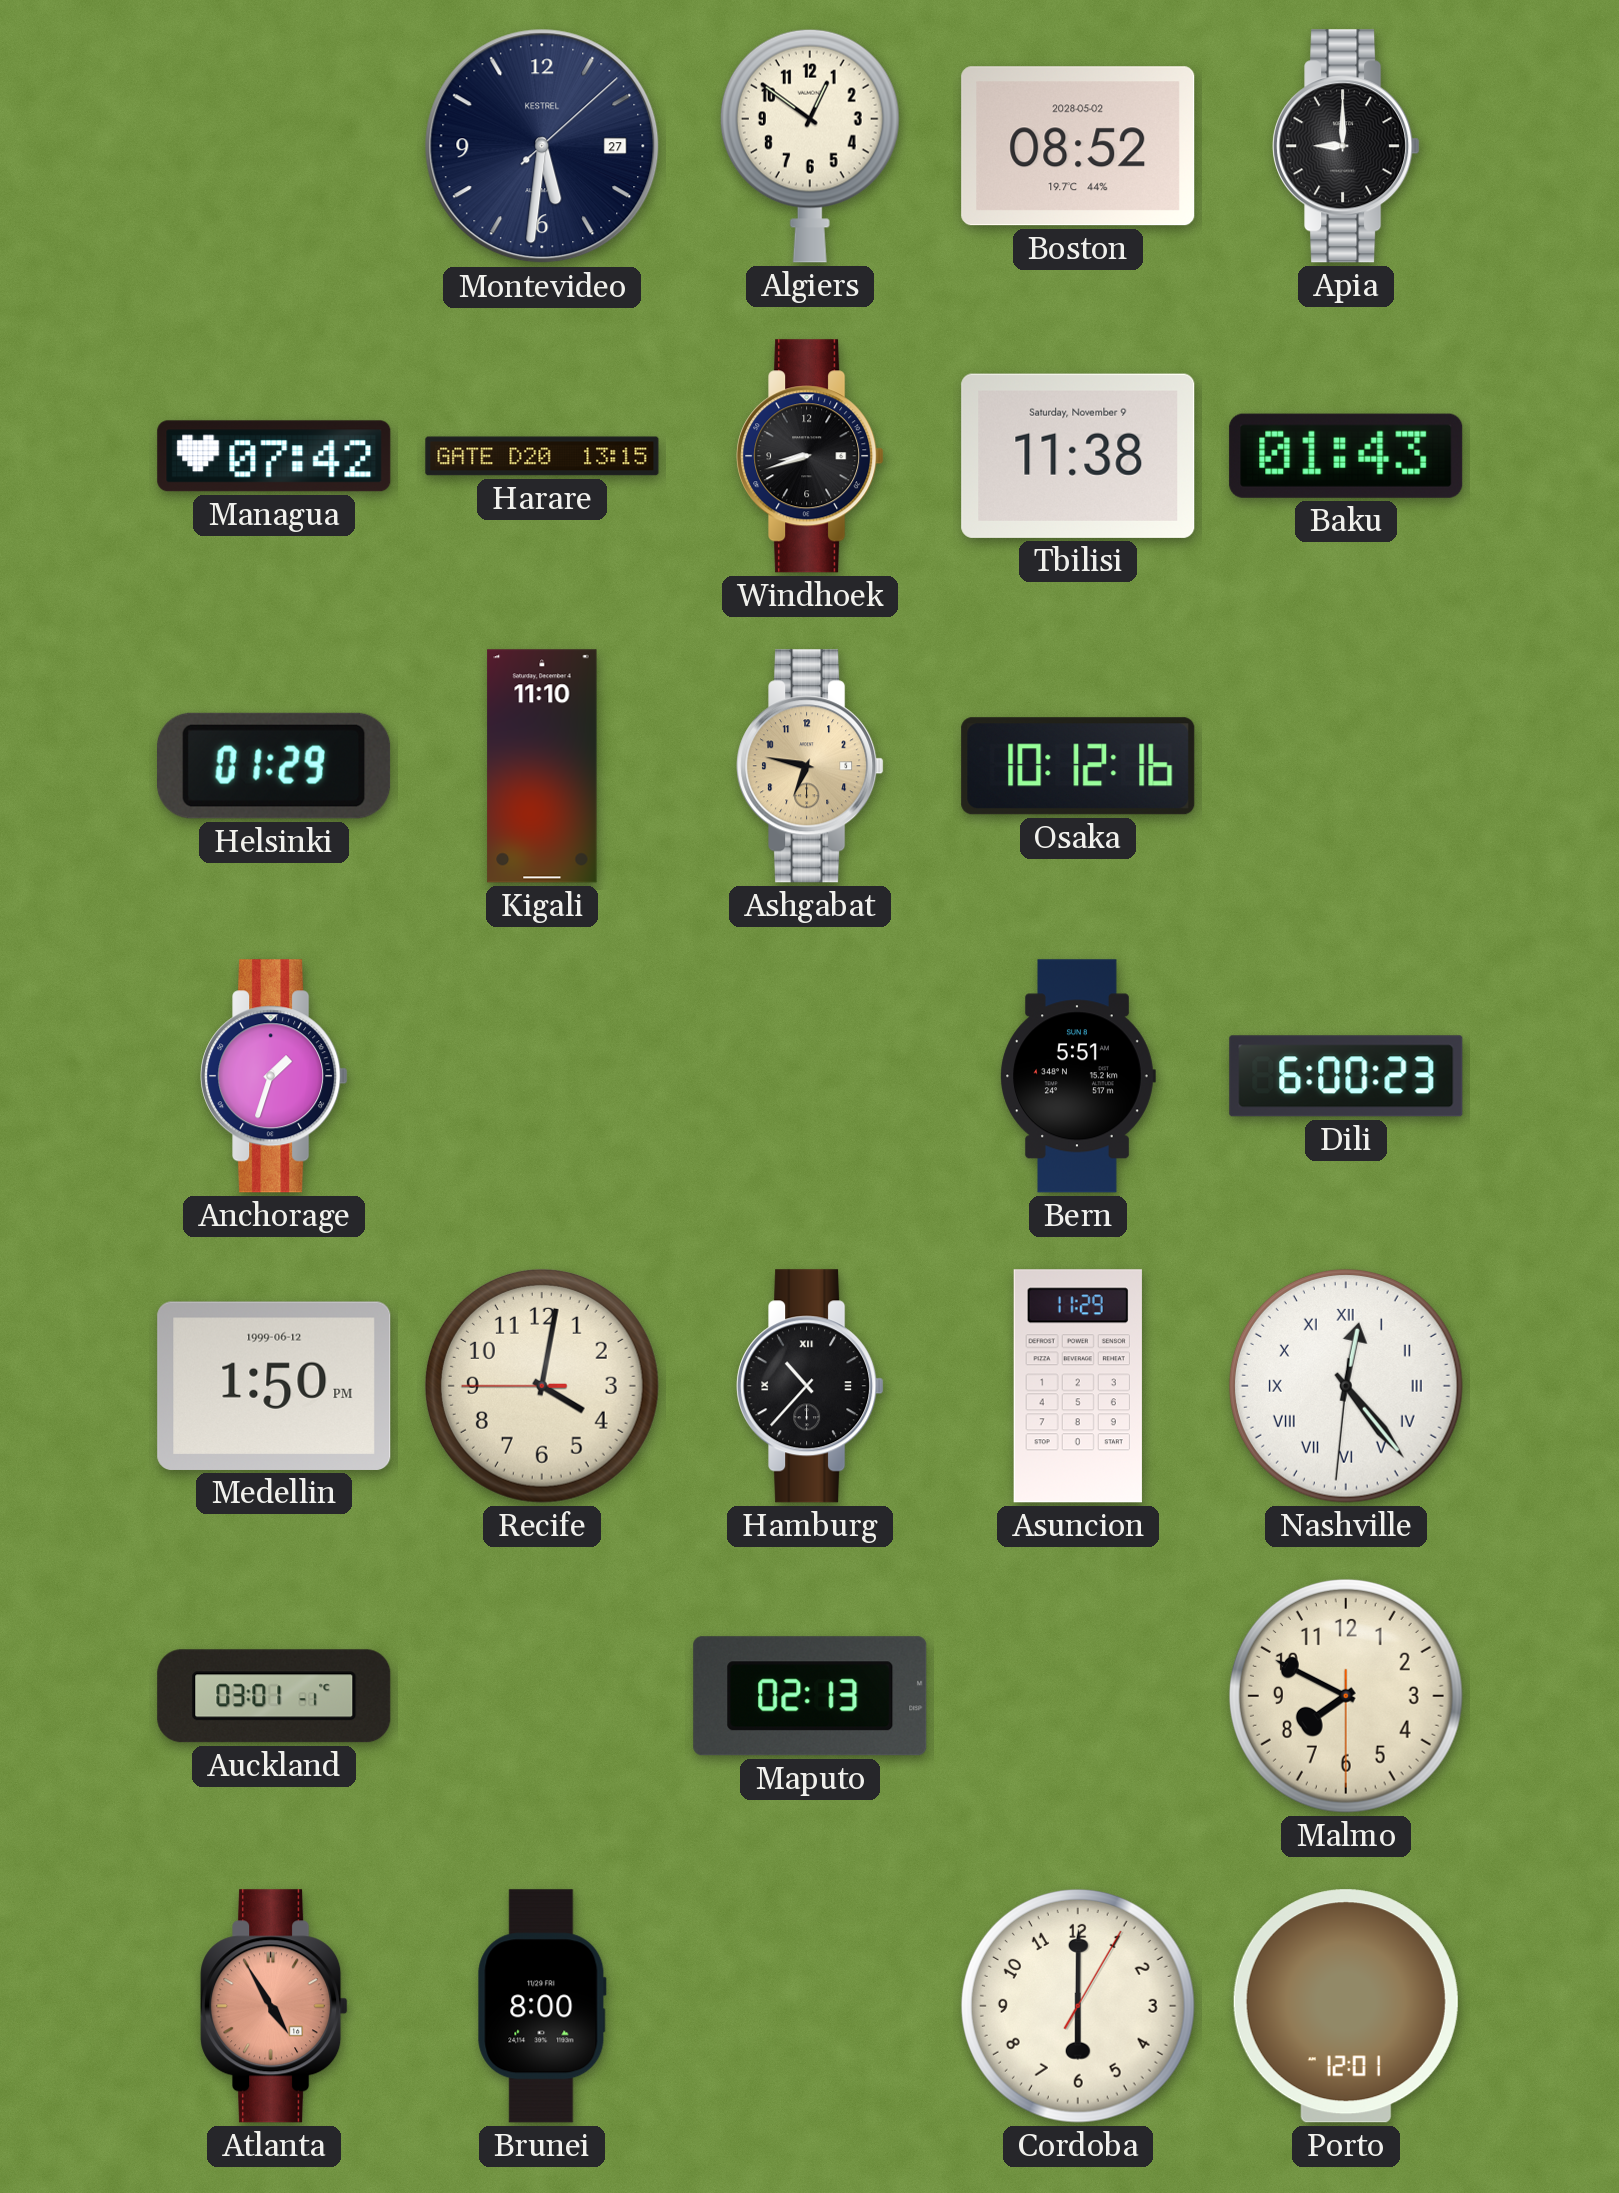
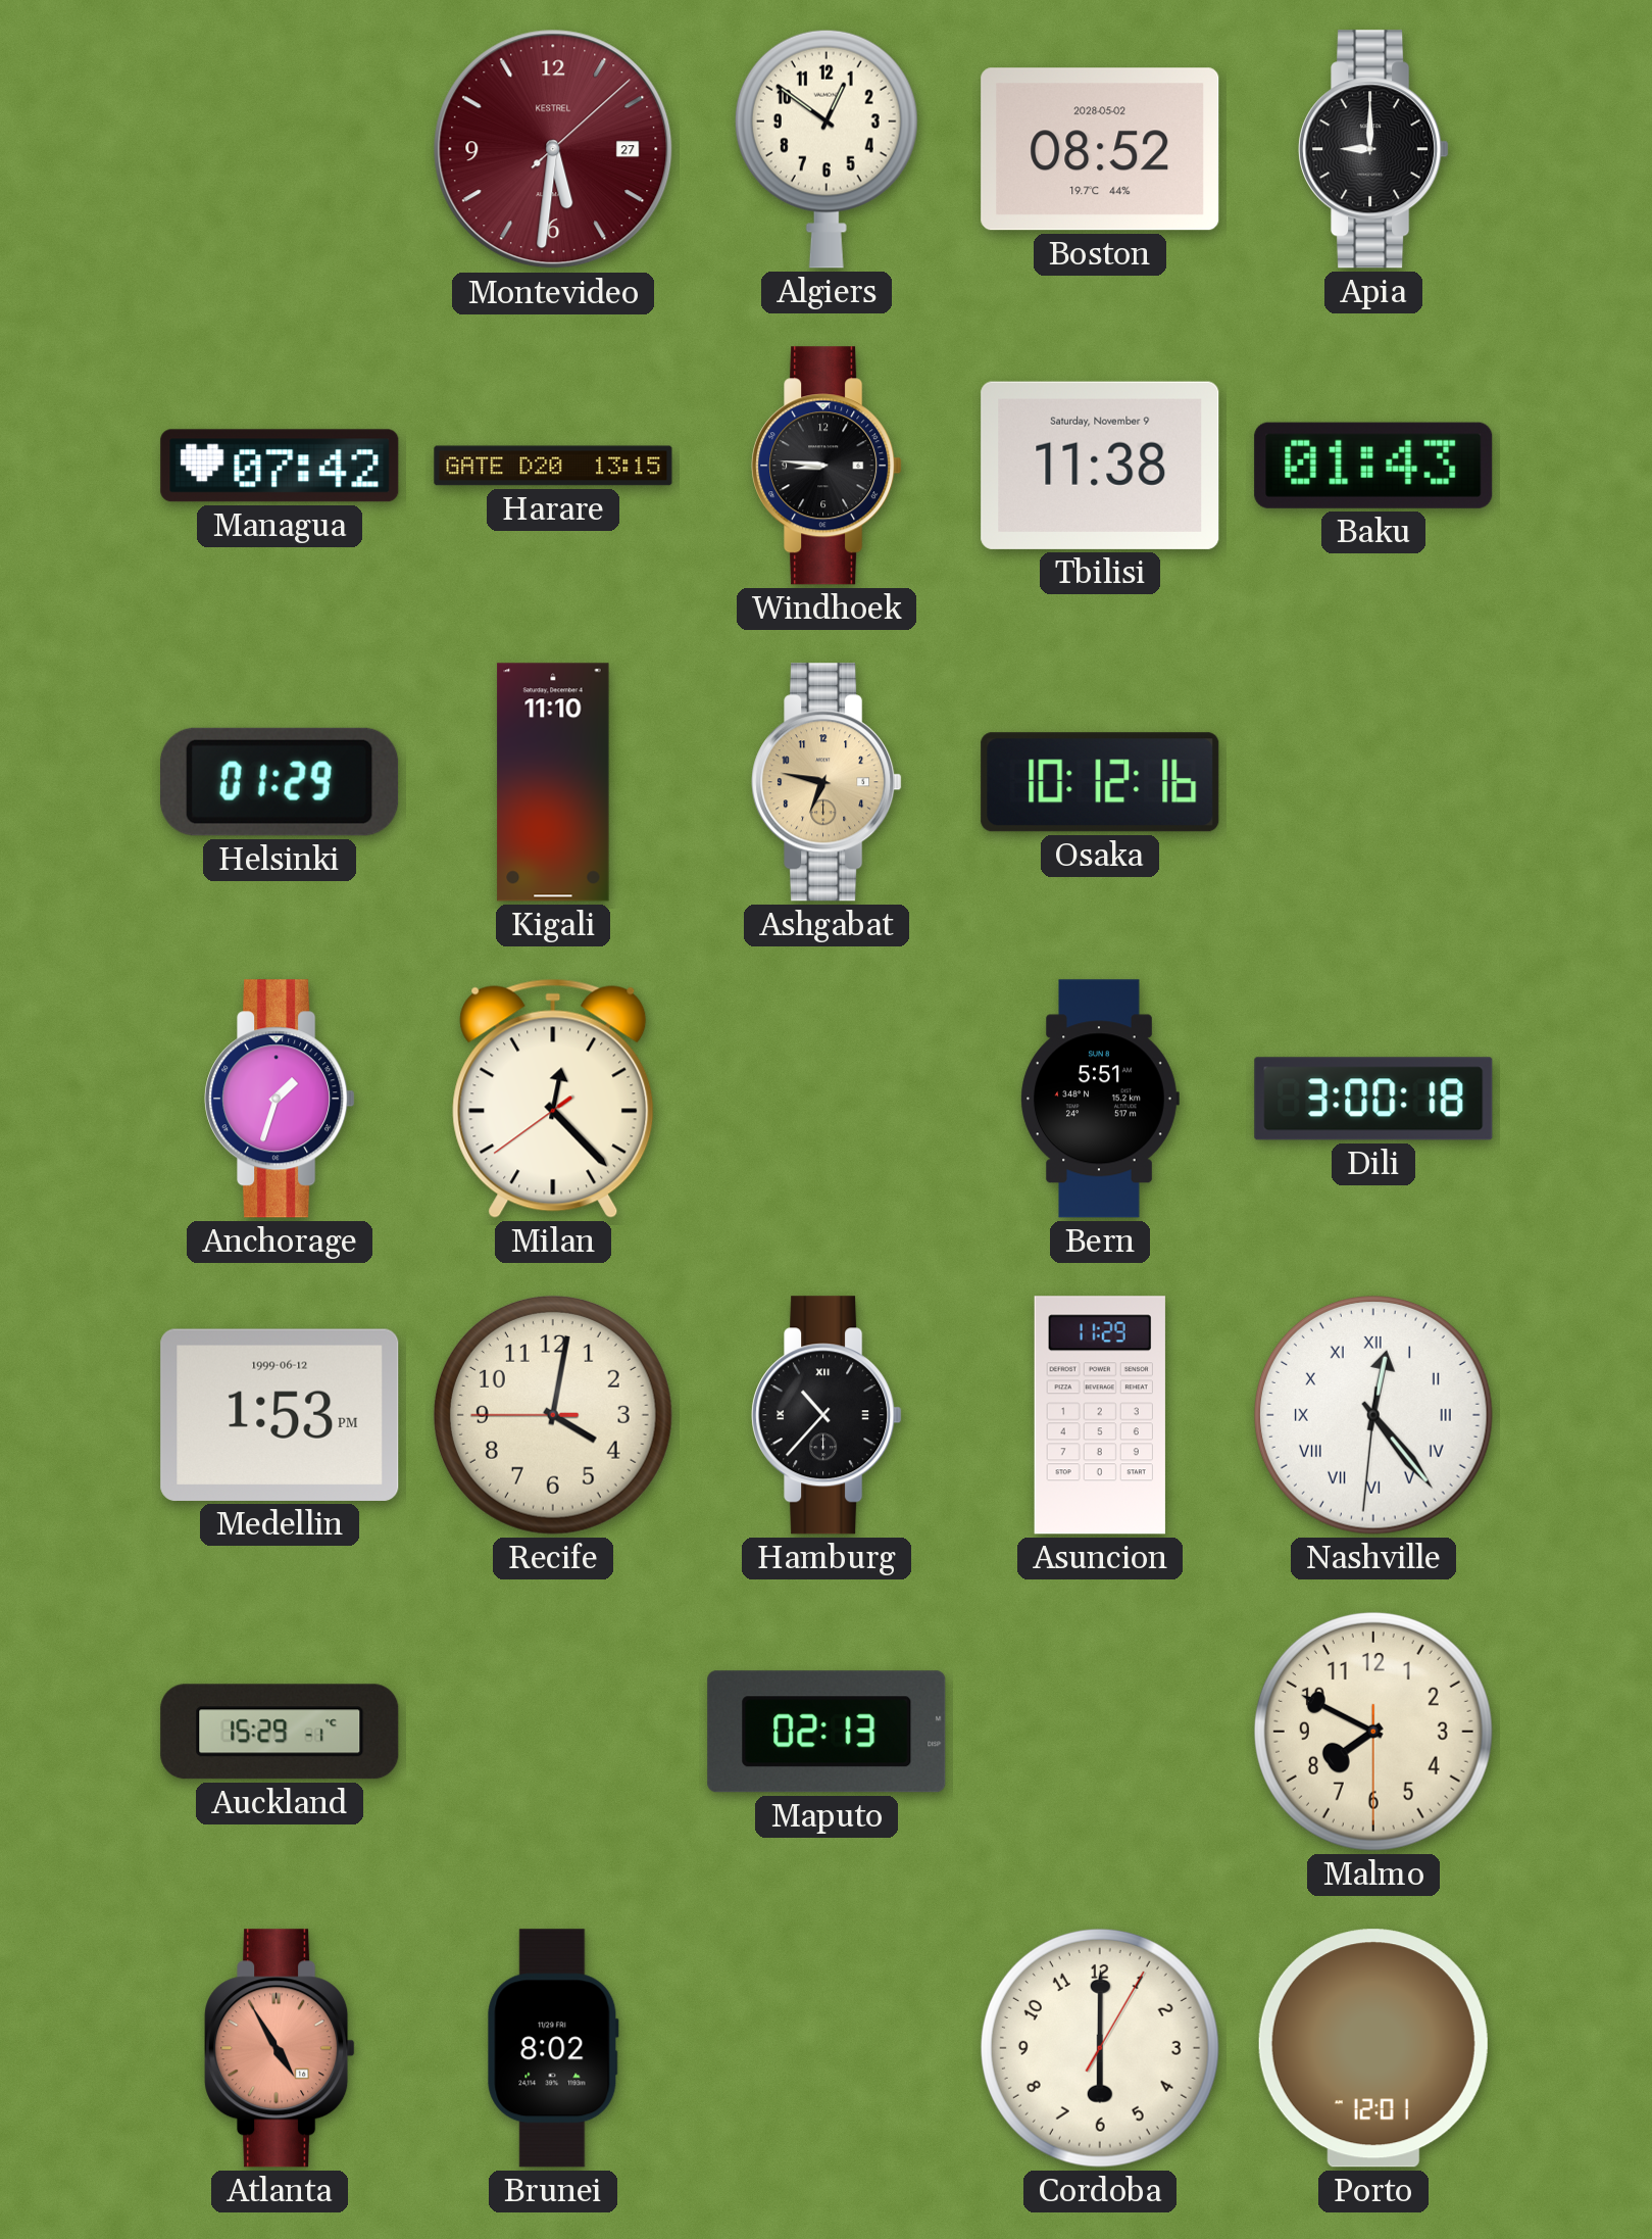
Montevideo dial: navy -> burgundy
Windhoek: 8:42 -> 8:46
Milan: none -> 12:22
Dili: 6:00 -> 3:00
Medellin: 1:50 -> 1:53
Auckland: 03:01 -> 15:29
Brunei: 8:00 -> 8:02
